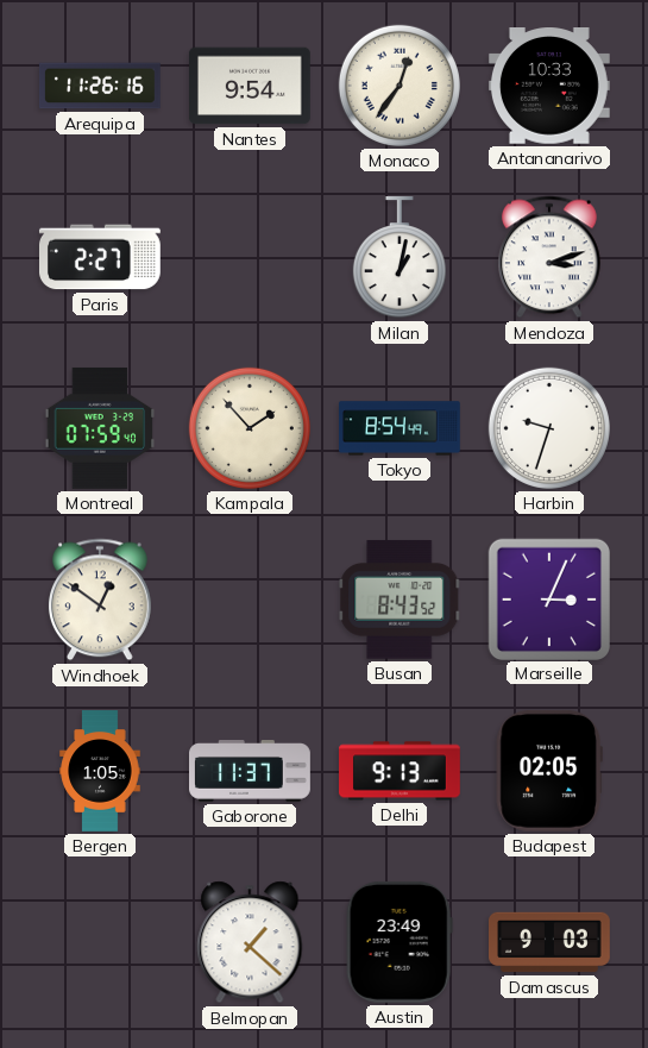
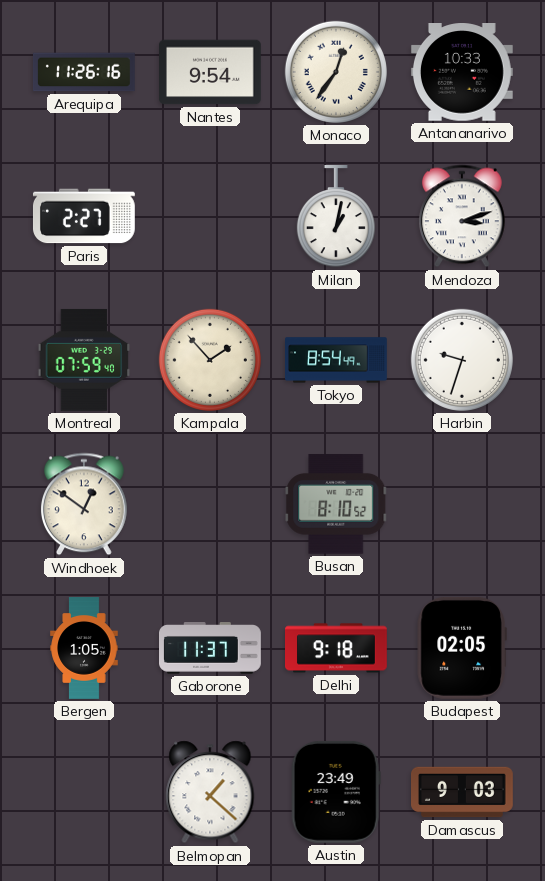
Busan: 8:43 -> 8:10
Marseille: 3:04 -> none
Delhi: 9:13 -> 9:18
